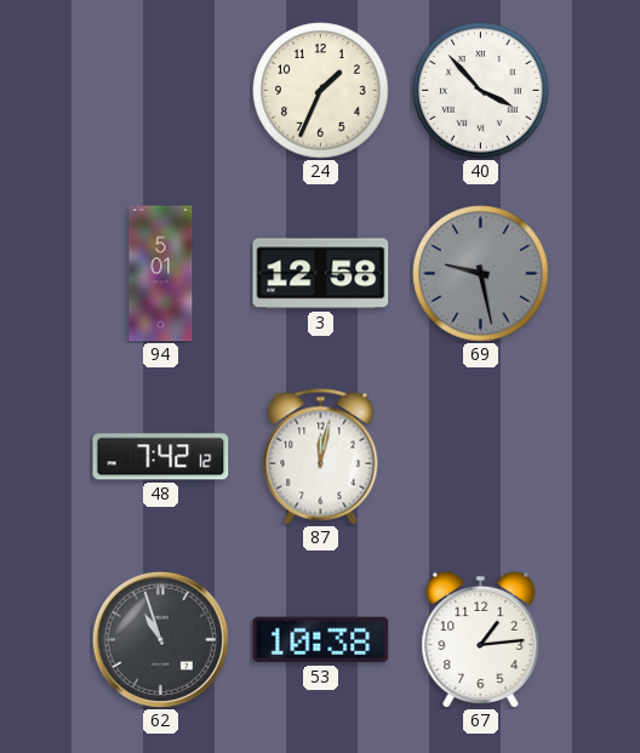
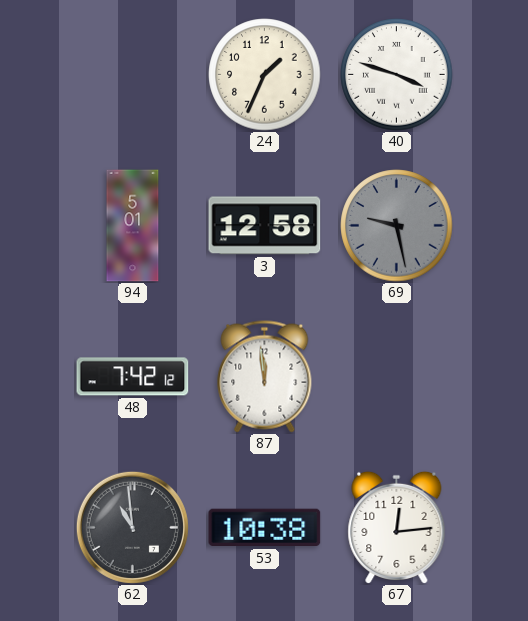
40: 3:53 -> 3:48
87: 12:02 -> 11:59
62: 10:57 -> 10:59
67: 1:14 -> 12:14
